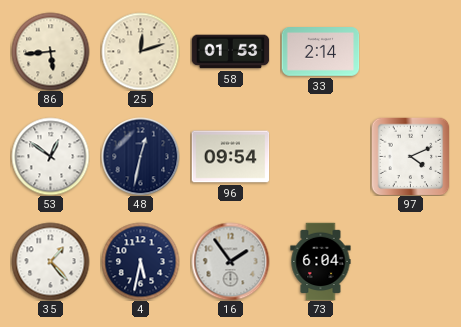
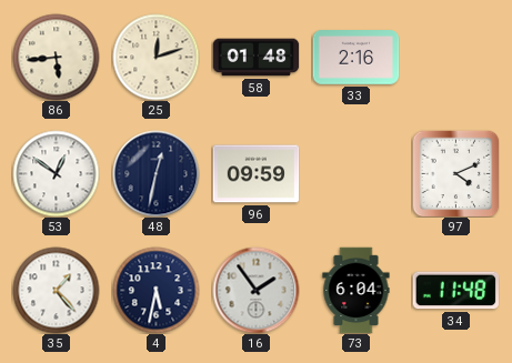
58: 01:53 -> 01:48
33: 2:14 -> 2:16
96: 09:54 -> 09:59
34: none -> 11:48
